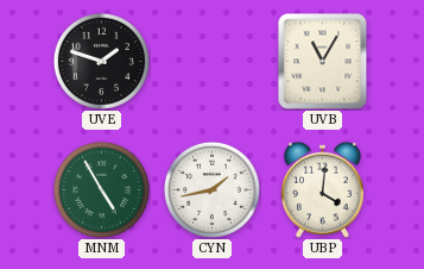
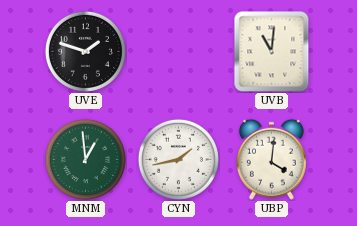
UVB: 11:05 -> 11:01
MNM: 4:55 -> 12:59
